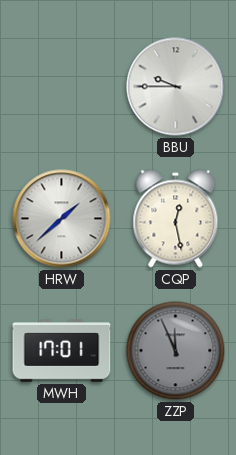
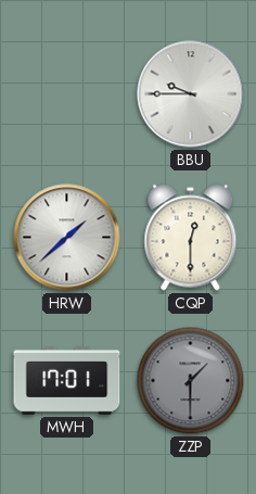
CQP: 12:28 -> 12:30
ZZP: 11:56 -> 1:30
